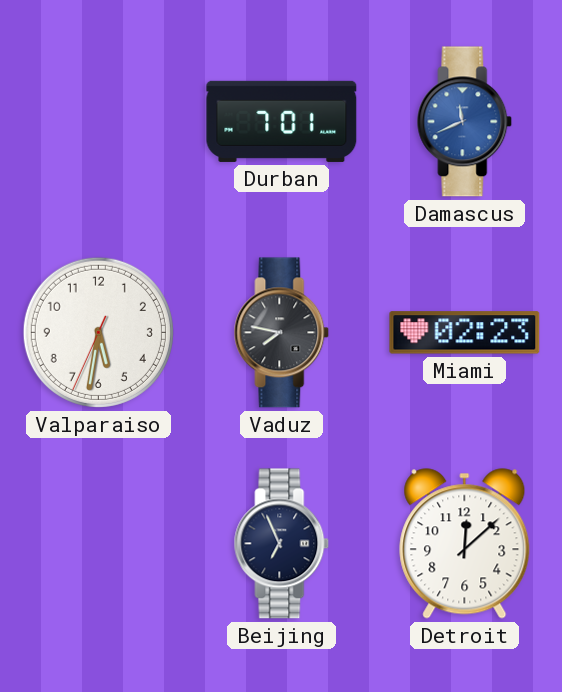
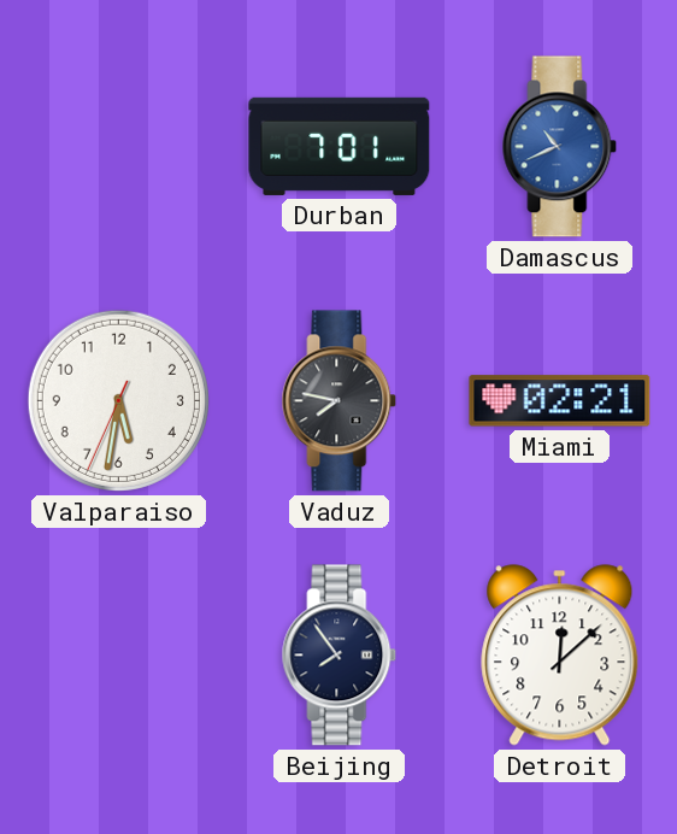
Damascus: 11:41 -> 10:41
Miami: 02:23 -> 02:21
Beijing: 6:56 -> 7:54
